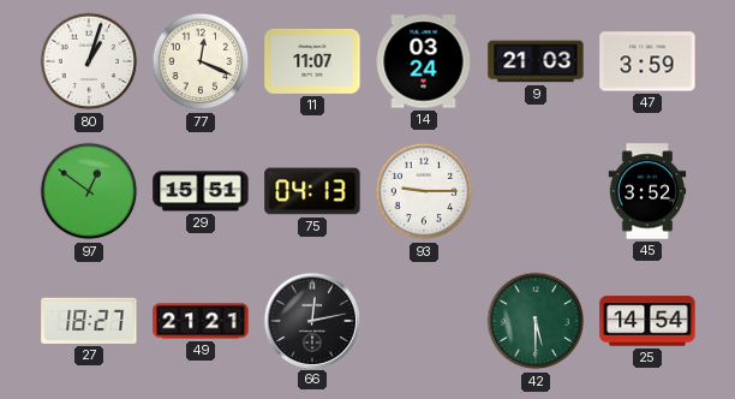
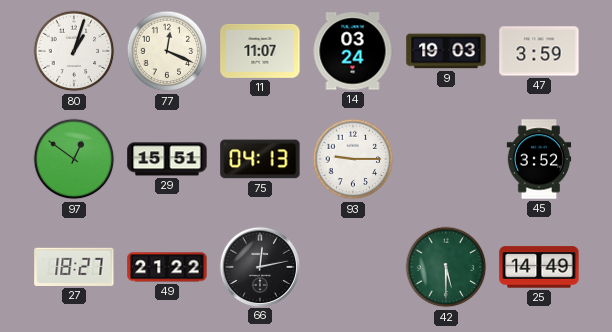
9: 21:03 -> 19:03
49: 21:21 -> 21:22
25: 14:54 -> 14:49
